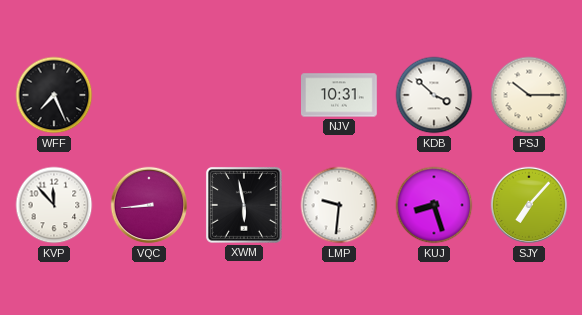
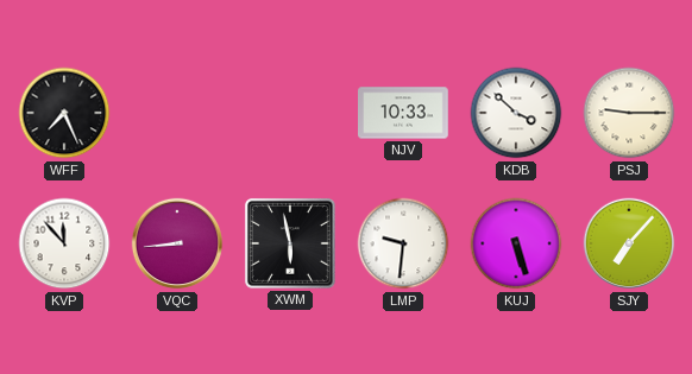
NJV: 10:31 -> 10:33
PSJ: 10:15 -> 9:15
KUJ: 8:27 -> 5:27
